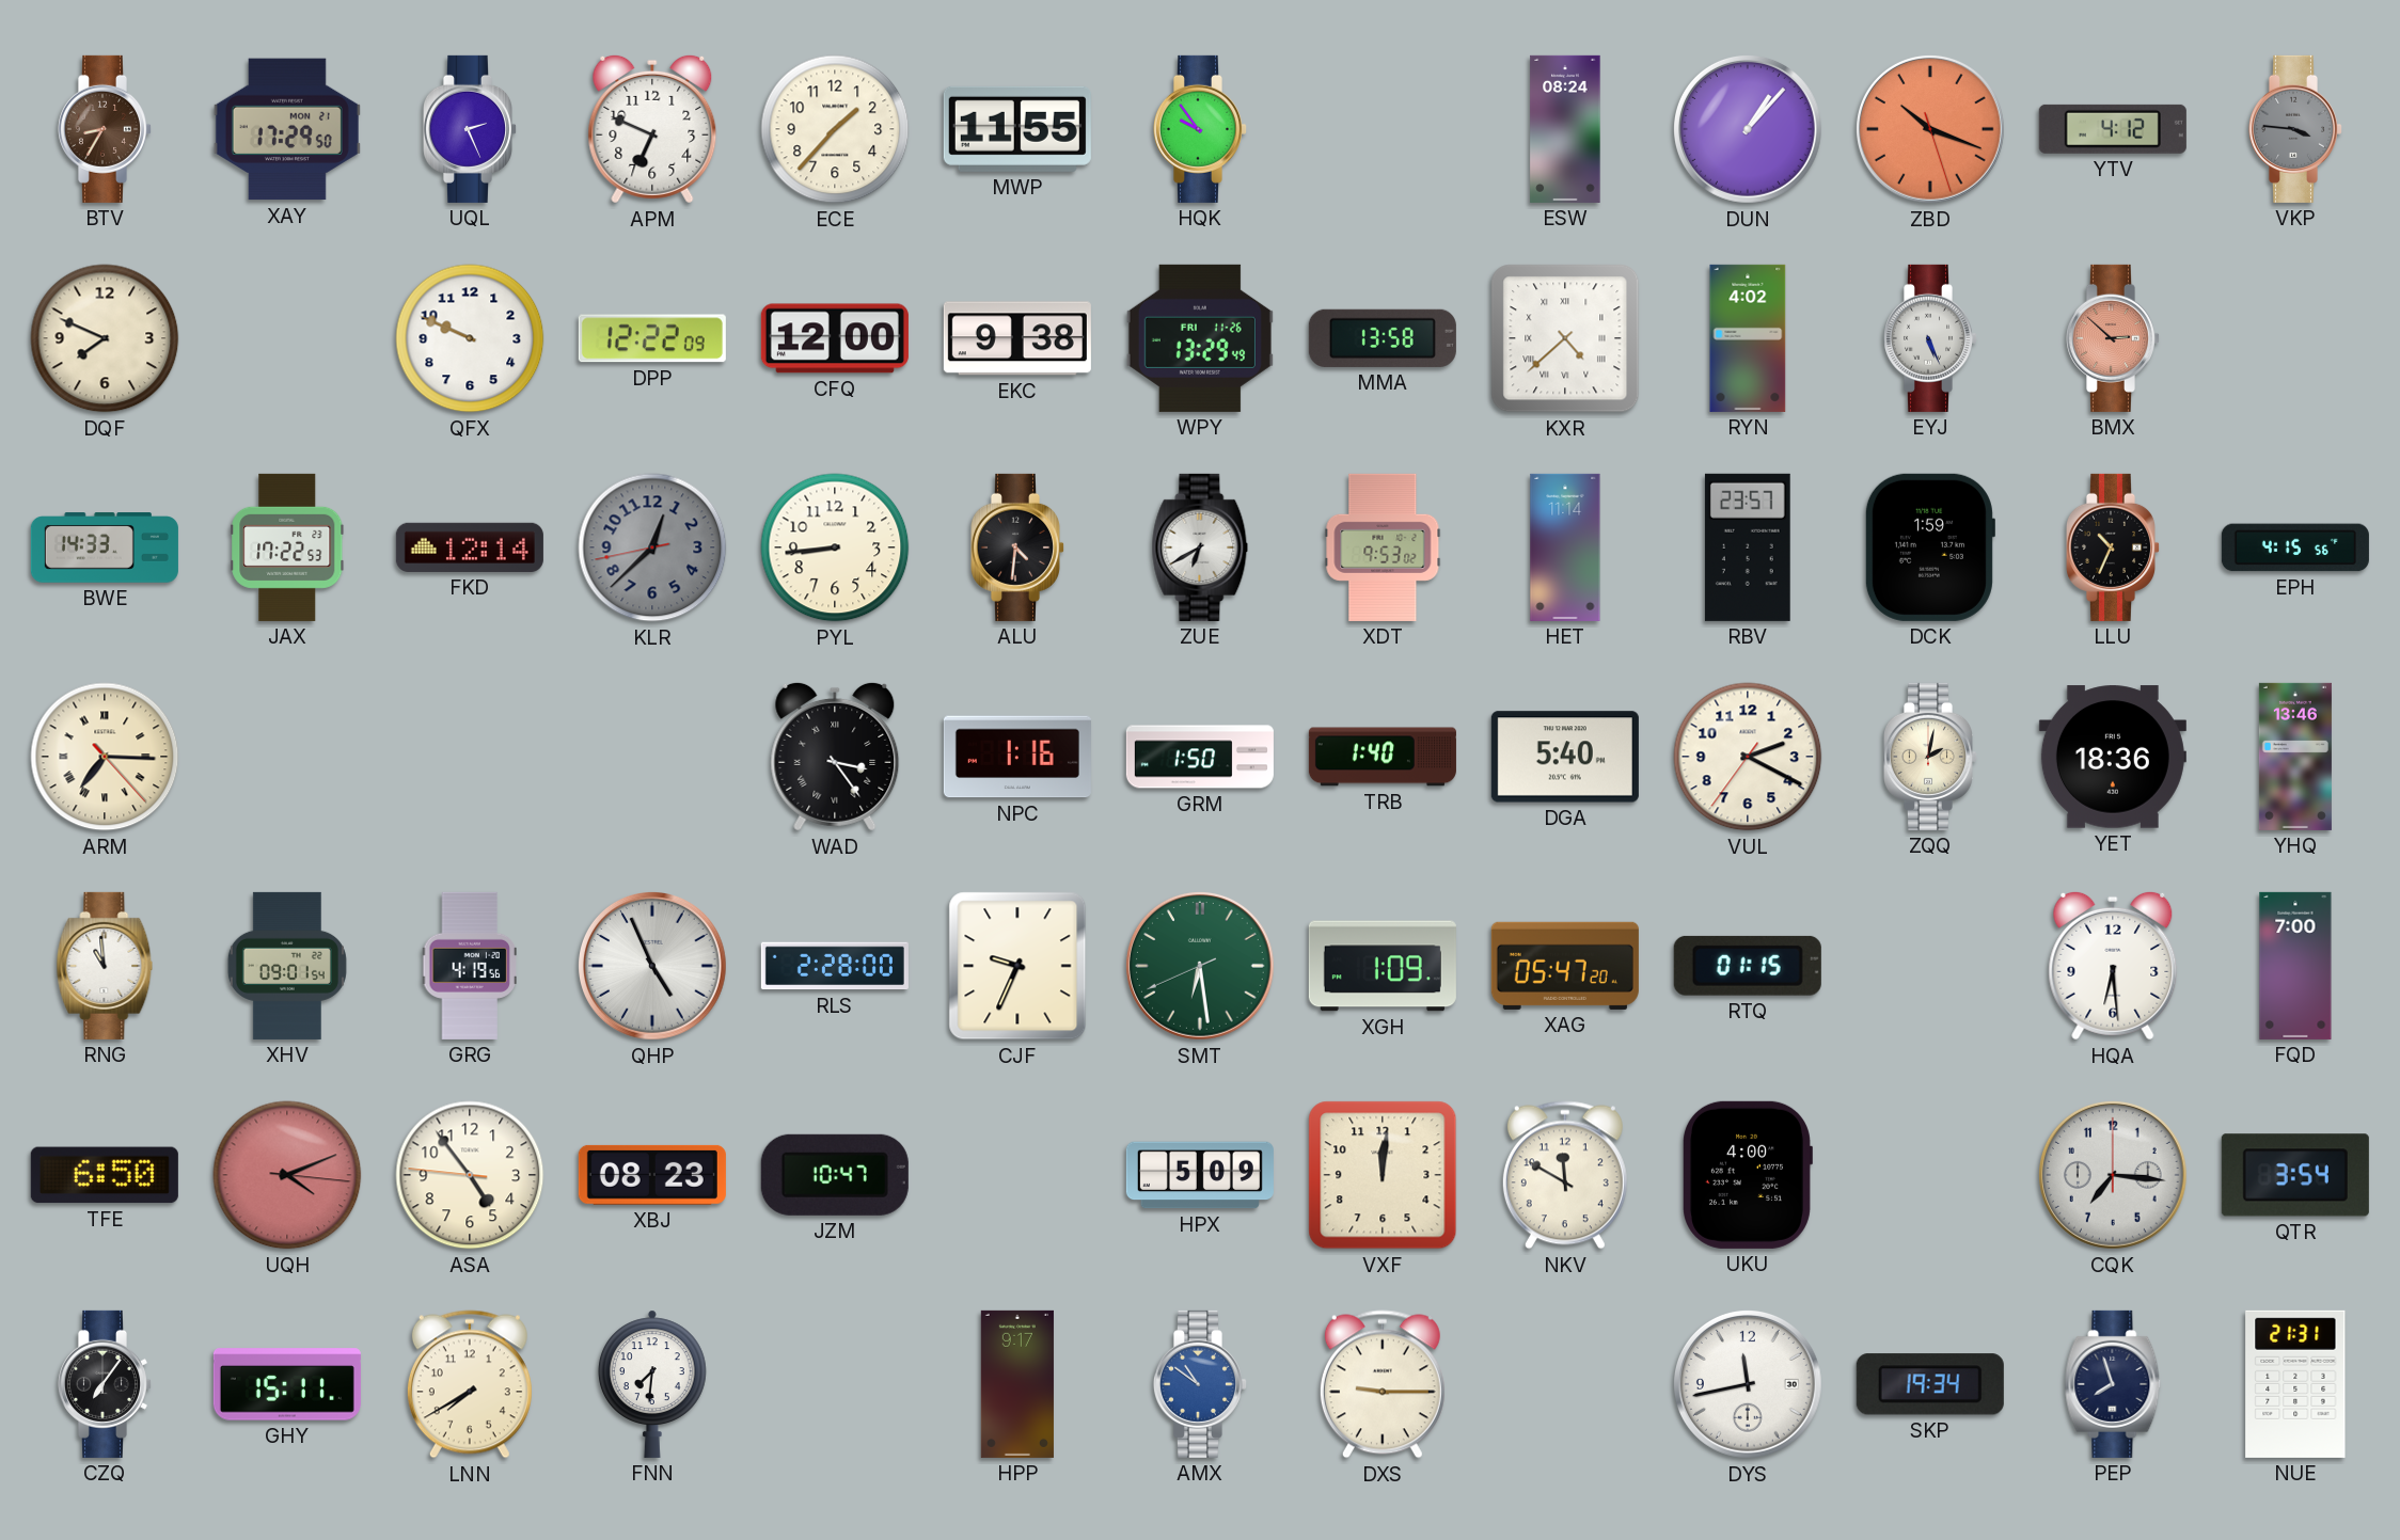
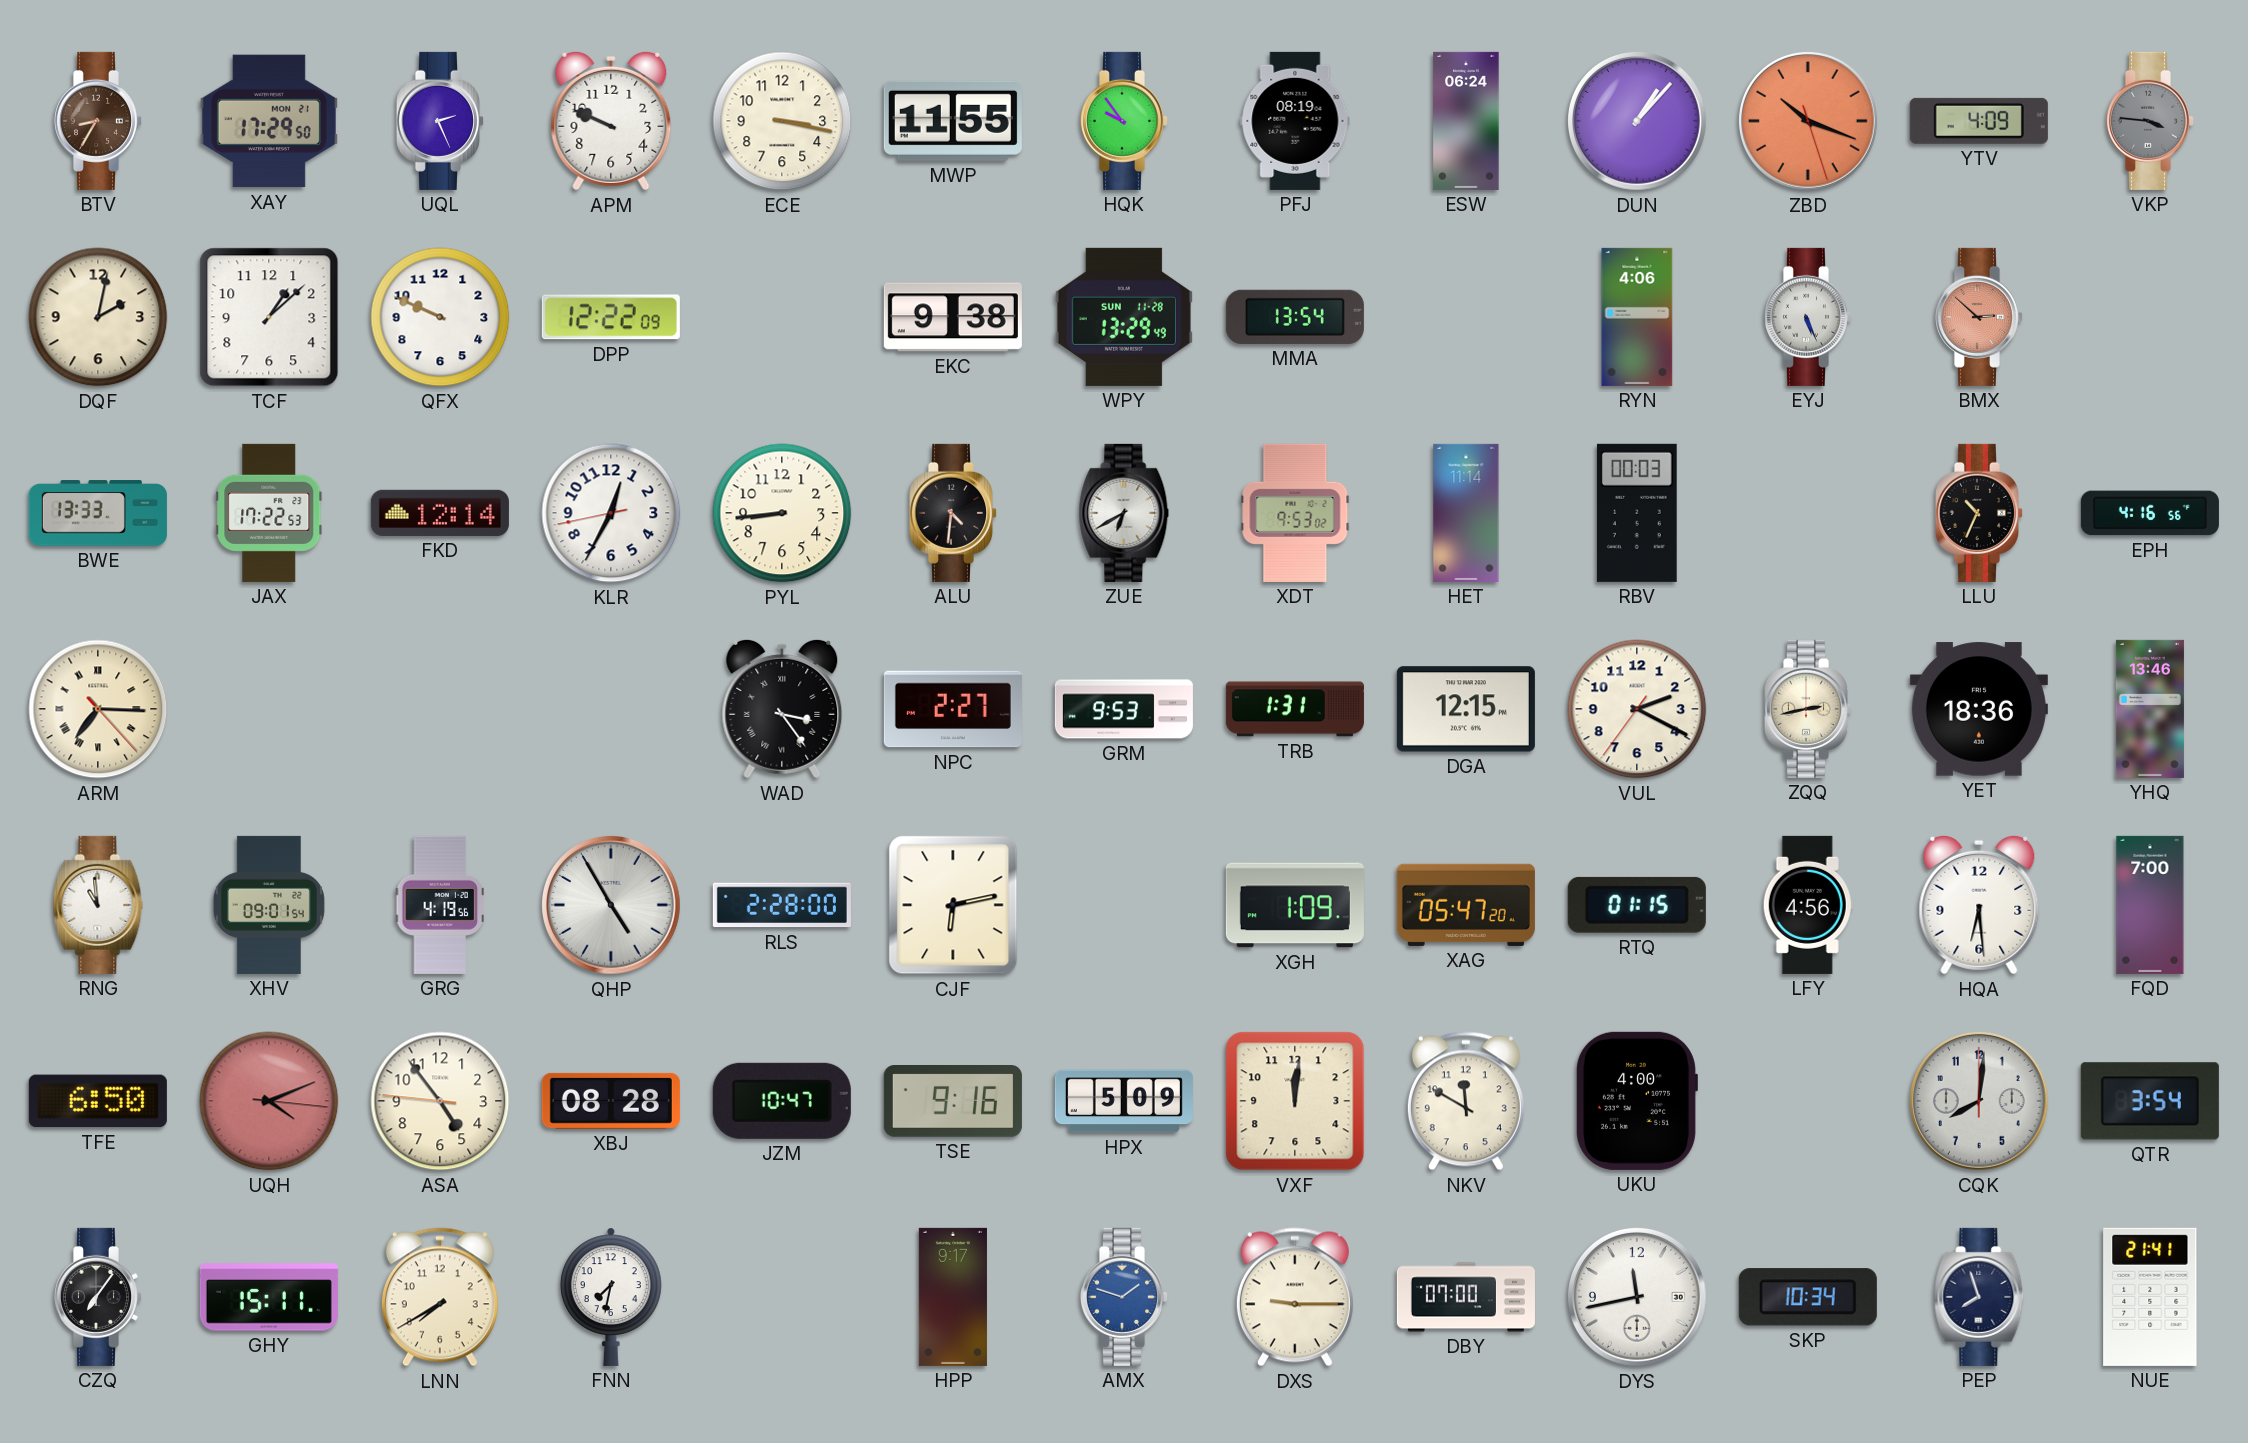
APM: 6:49 -> 9:49
ECE: 1:37 -> 3:17
PFJ: none -> 08:19
ESW: 08:24 -> 06:24
YTV: 4:12 -> 4:09
DQF: 7:49 -> 2:02
TCF: none -> 1:08
CFQ: 12:00 -> none
WPY date: FRI 11-26 -> SUN 11-28
MMA: 13:58 -> 13:54
KXR: 4:38 -> none
RYN: 4:02 -> 4:06
BWE: 14:33 -> 13:33
KLR: 12:37 -> 12:34
KLR dial: grey -> white
RBV: 23:57 -> 00:03
DCK: 1:59 -> none
EPH: 4:15 -> 4:16
NPC: 1:16 -> 2:27
GRM: 1:50 -> 9:53
TRB: 1:40 -> 1:31
DGA: 5:40 -> 12:15
ZQQ: 2:02 -> 2:43
QHP: 4:56 -> 4:55
CJF: 9:34 -> 6:13
SMT: 6:28 -> none
LFY: none -> 4:56
XBJ: 08:23 -> 08:28
TSE: none -> 9:16
CQK: 7:16 -> 8:01
FNN: 7:31 -> 7:32
AMX: 10:51 -> 1:48
DBY: none -> 07:00
SKP: 19:34 -> 10:34
NUE: 21:31 -> 21:41
